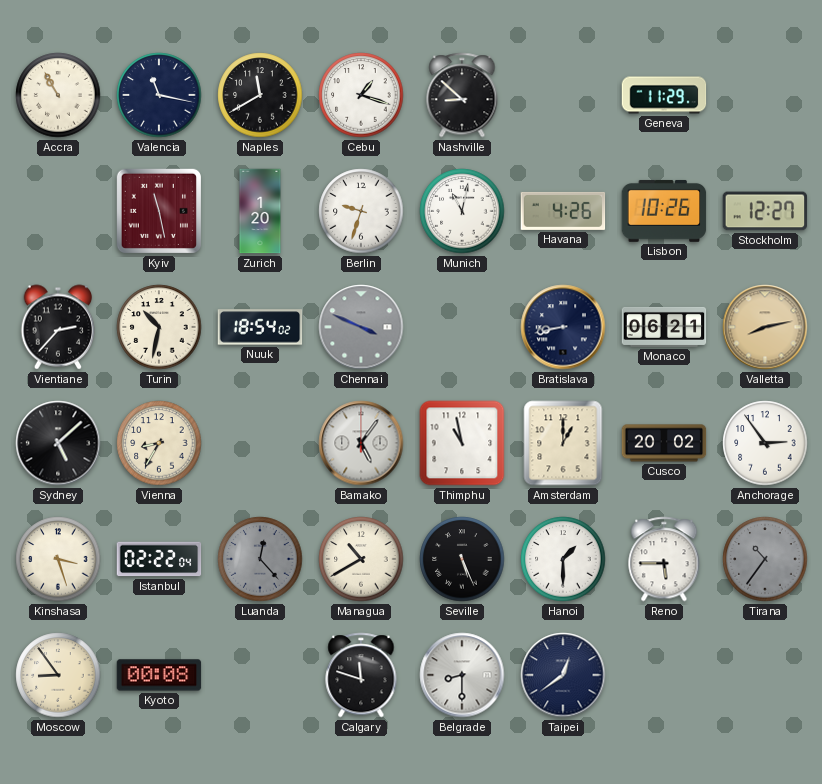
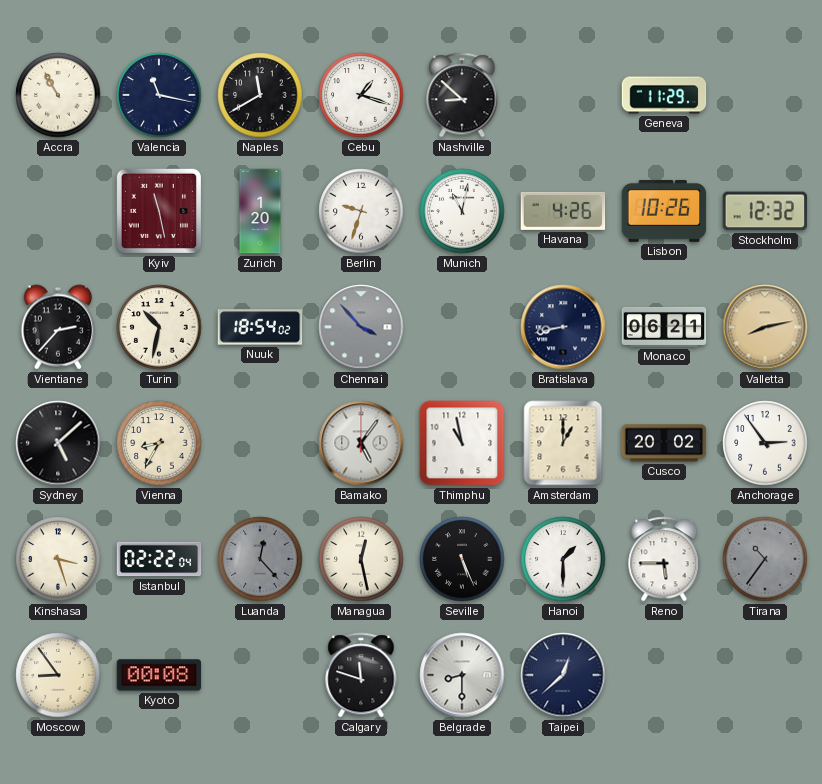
Stockholm: 12:27 -> 12:32
Chennai: 3:49 -> 3:53
Managua: 10:40 -> 12:28
Taipei: 12:39 -> 12:38
